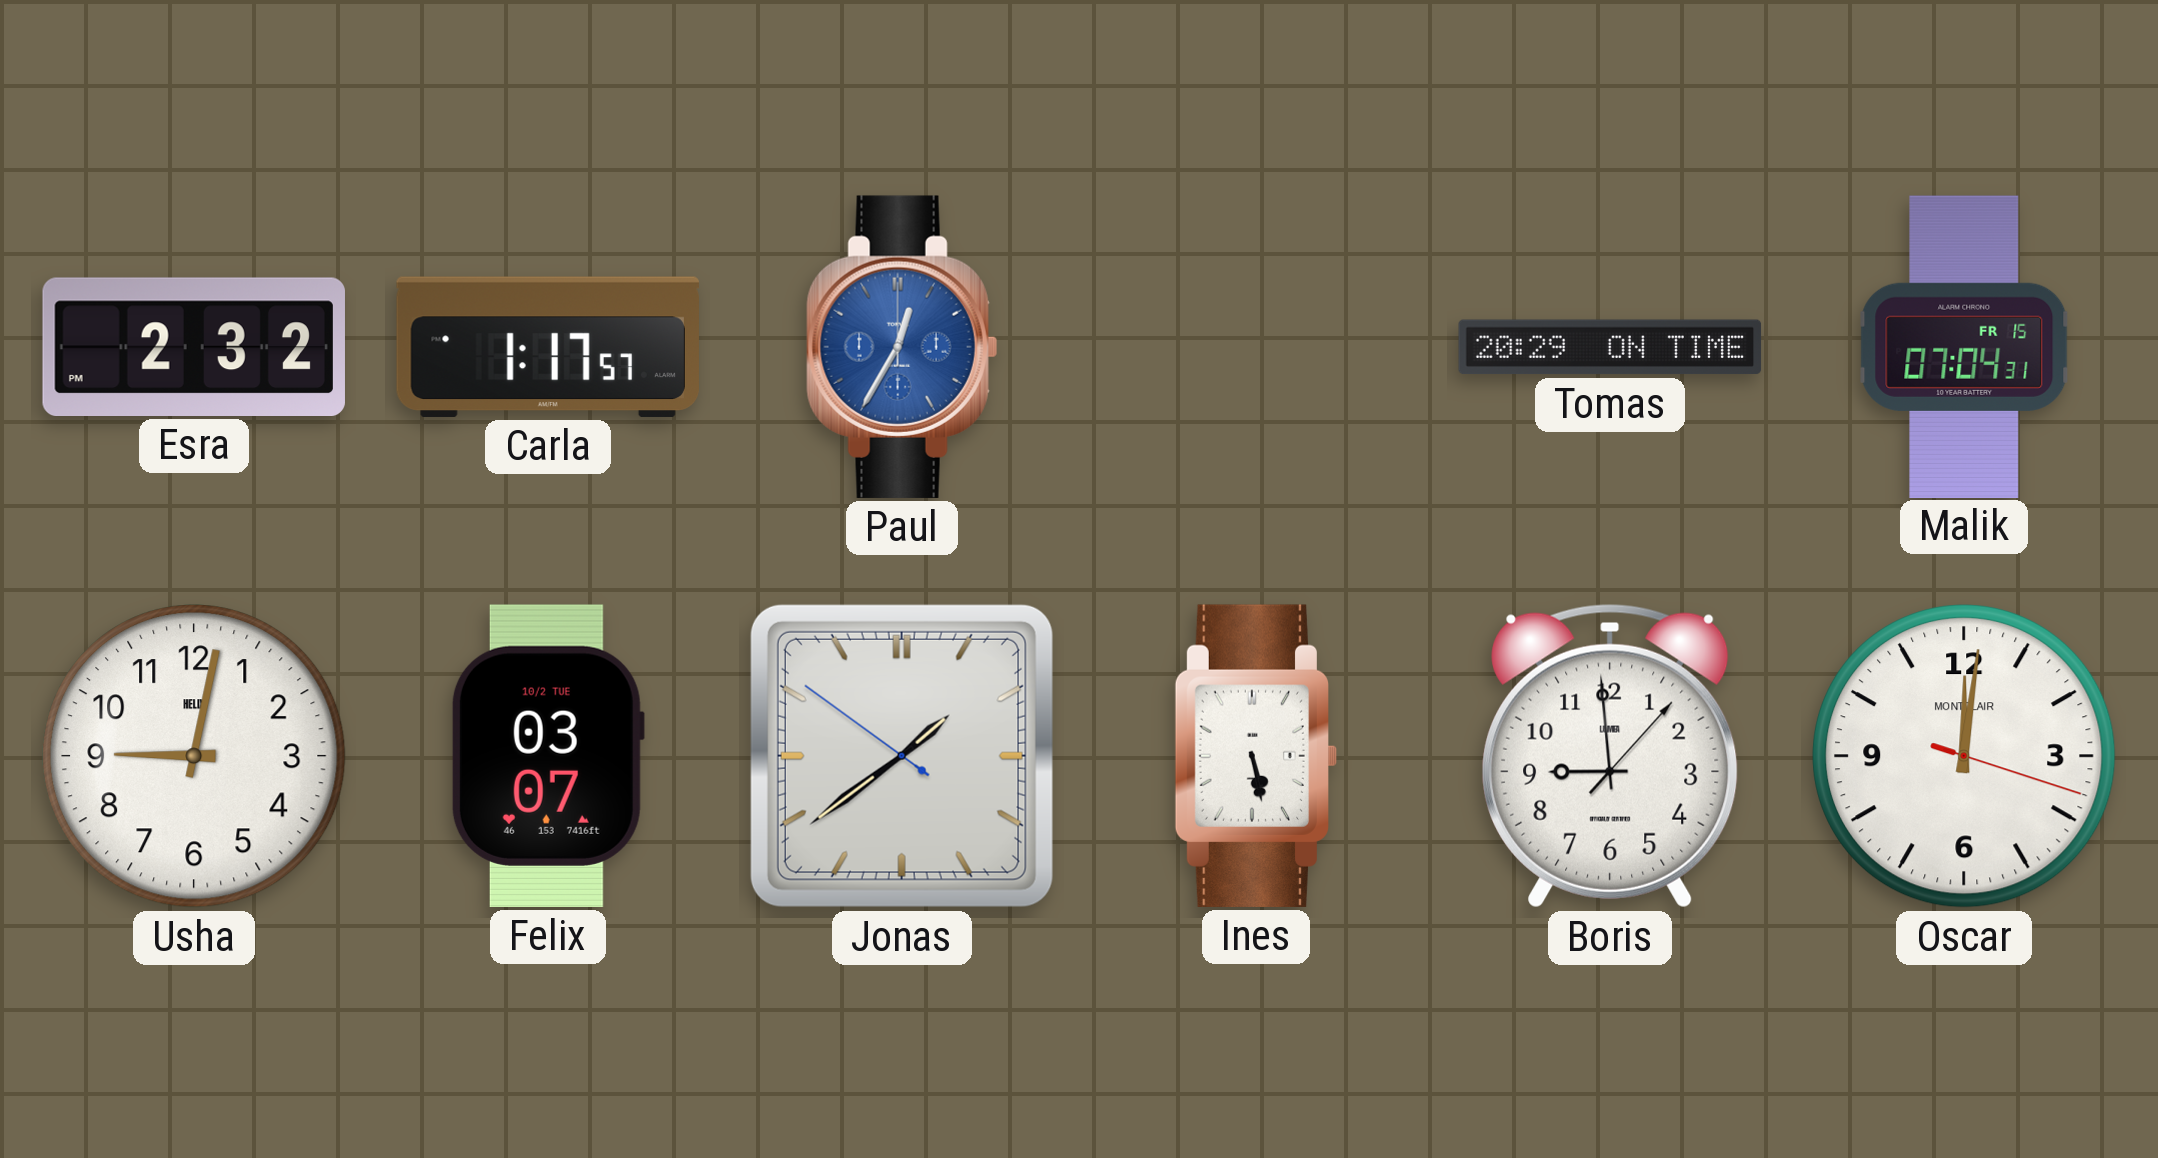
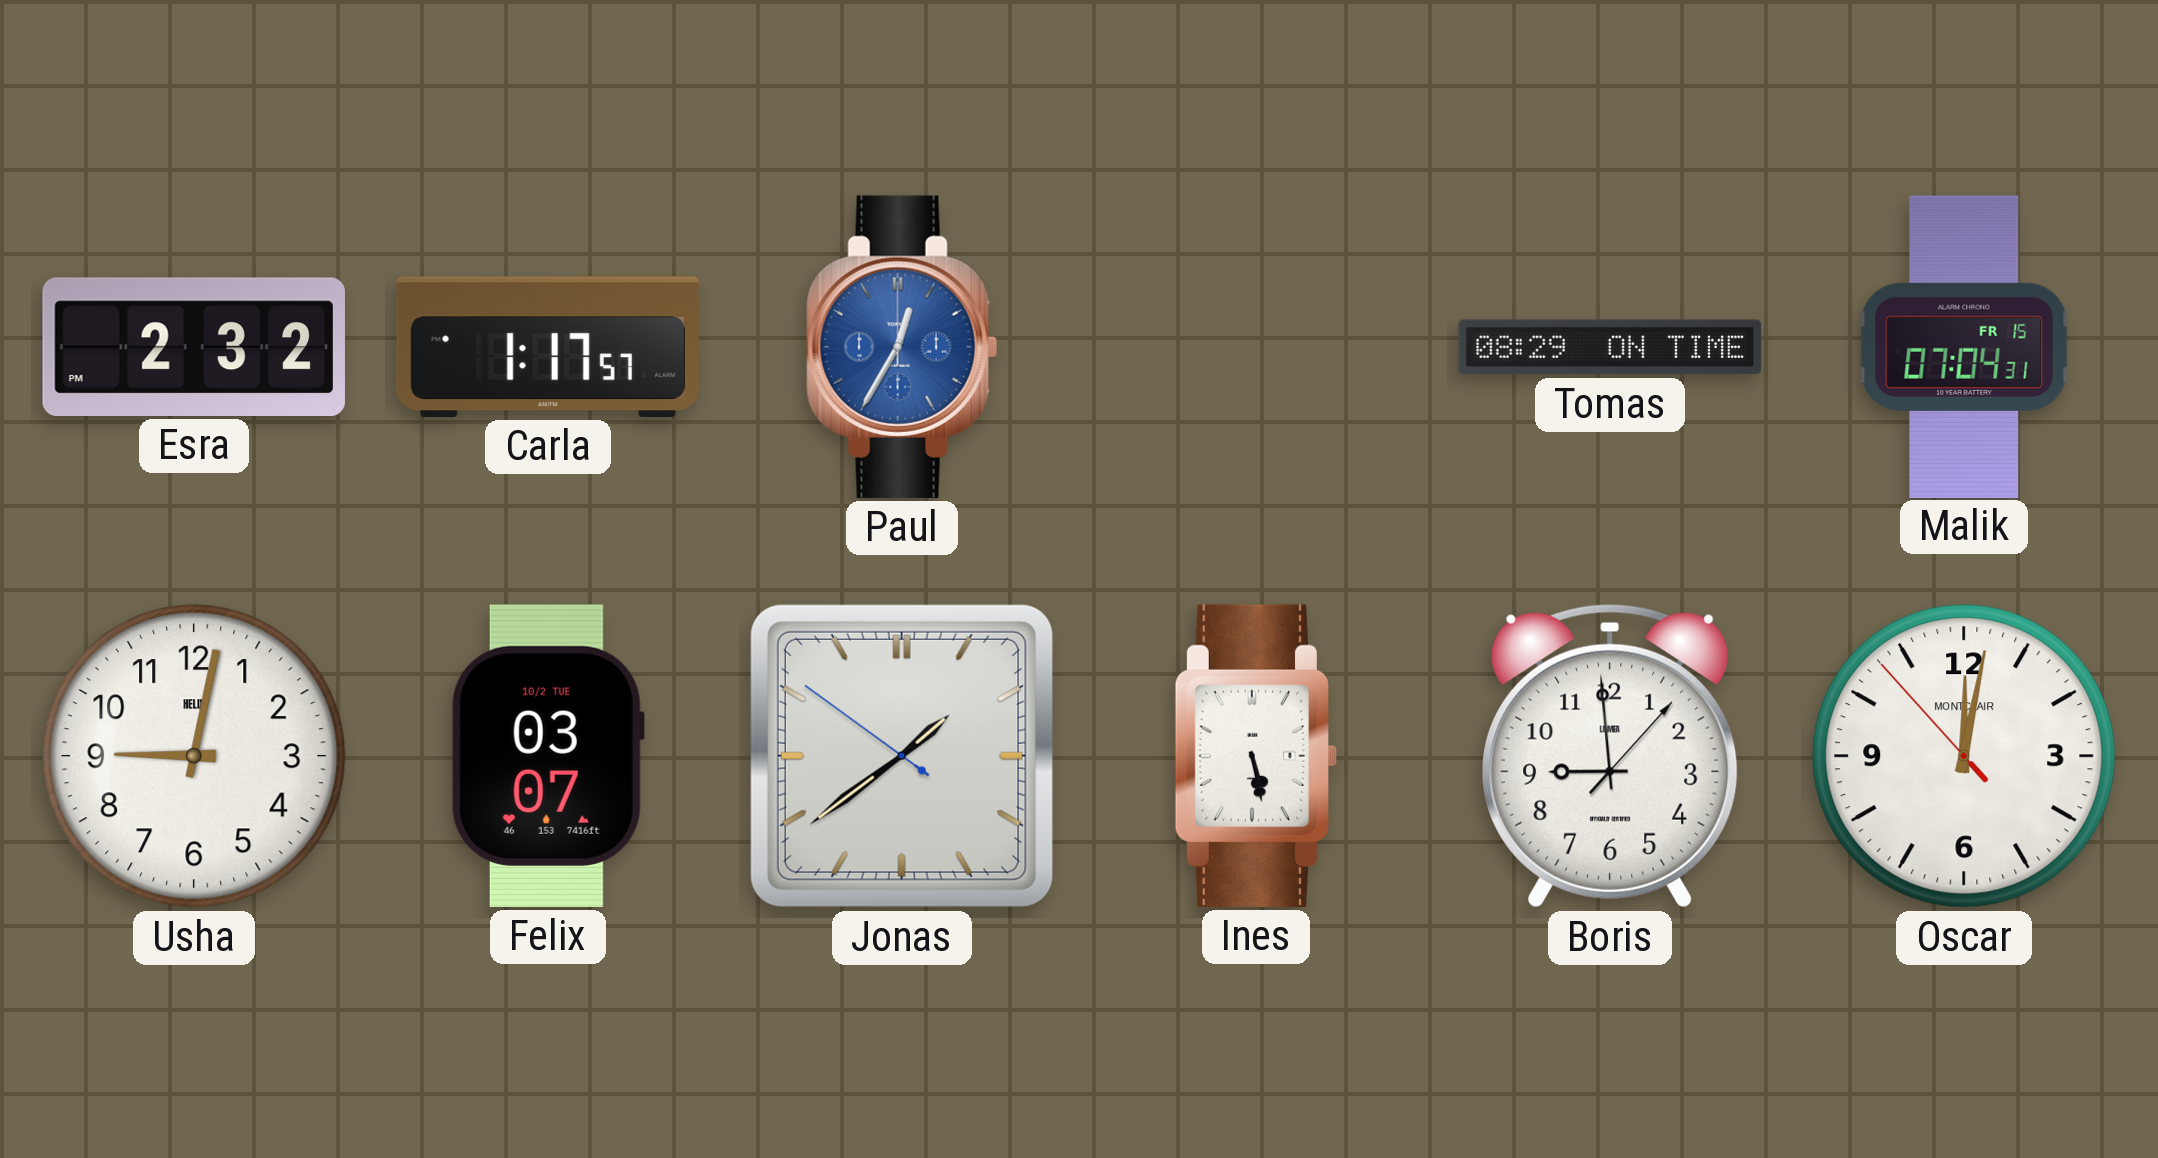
Tomas: 20:29 -> 08:29
Oscar: 12:01:18 -> 12:01:53
